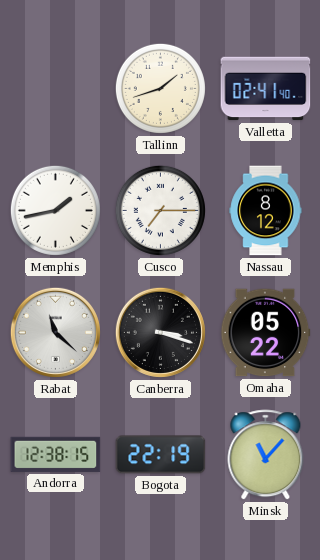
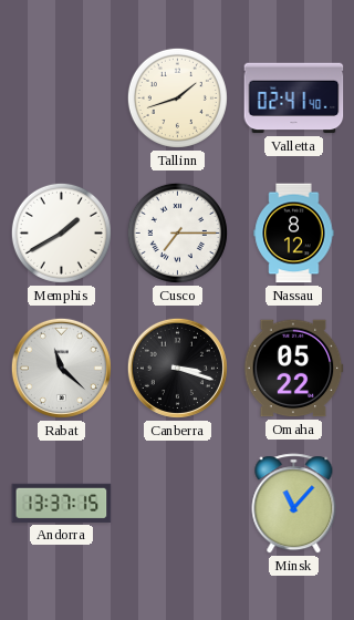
Memphis: 1:43 -> 1:40
Andorra: 12:38 -> 13:37
Bogota: 22:19 -> none
